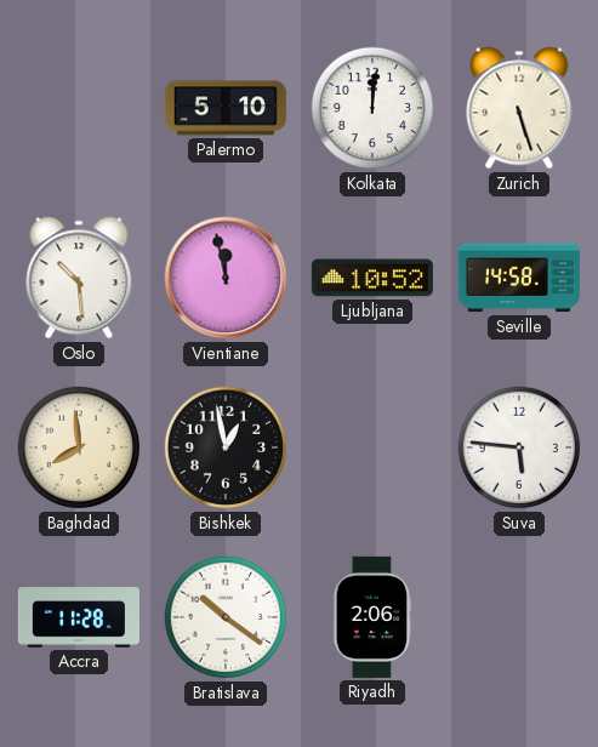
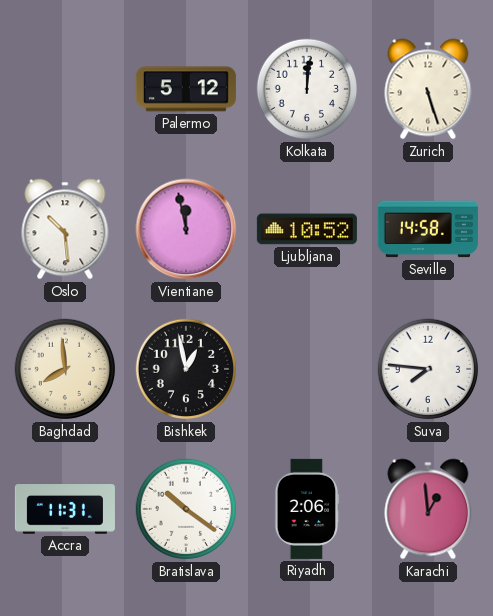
Palermo: 5:10 -> 5:12
Suva: 5:46 -> 7:46
Accra: 11:28 -> 11:31
Karachi: none -> 12:59
